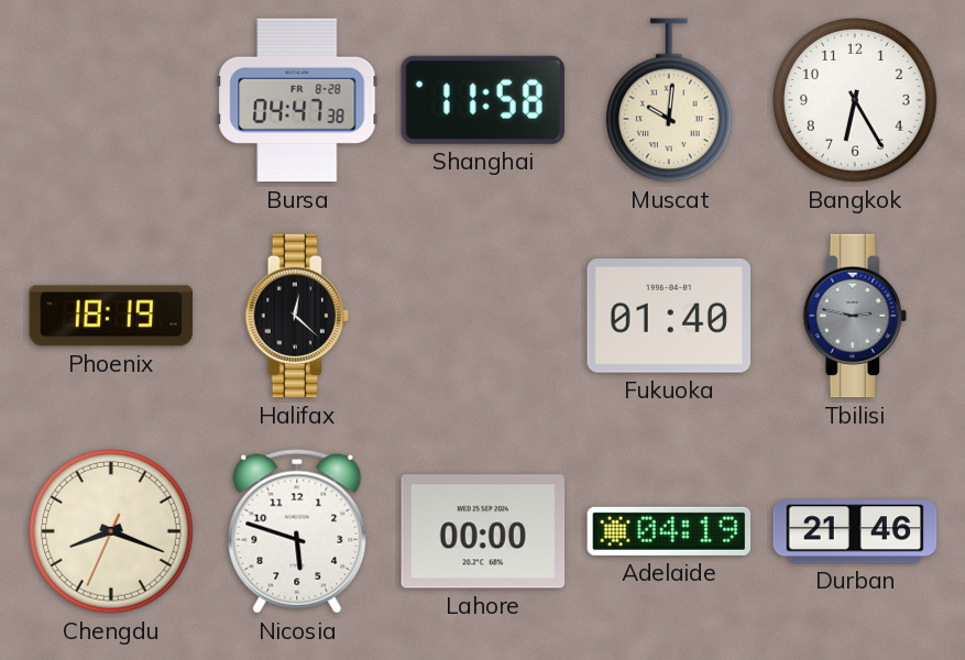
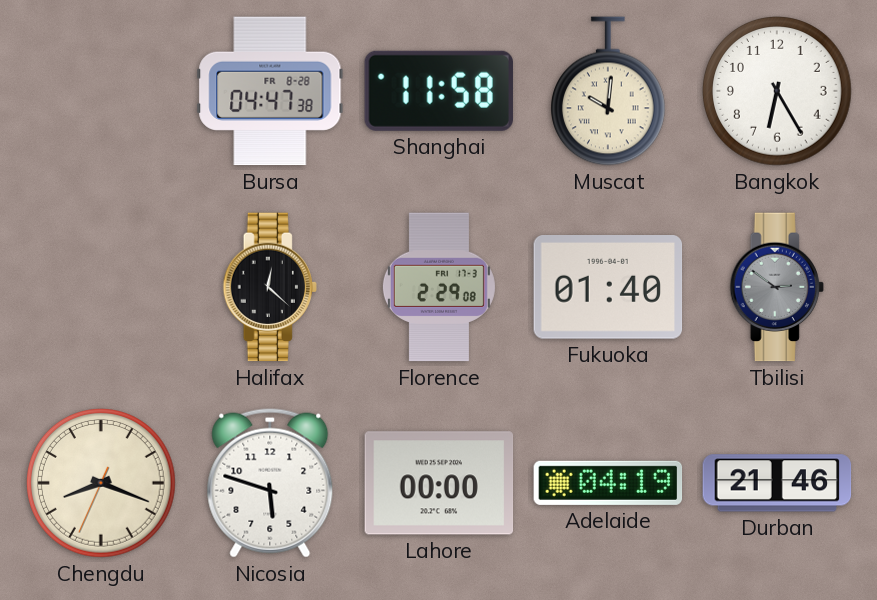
Phoenix: 18:19 -> none
Florence: none -> 2:29
Tbilisi: 2:47 -> 2:51
